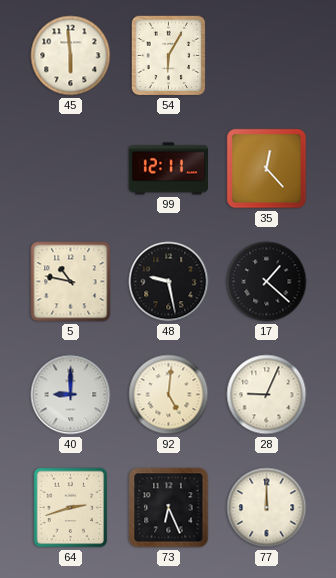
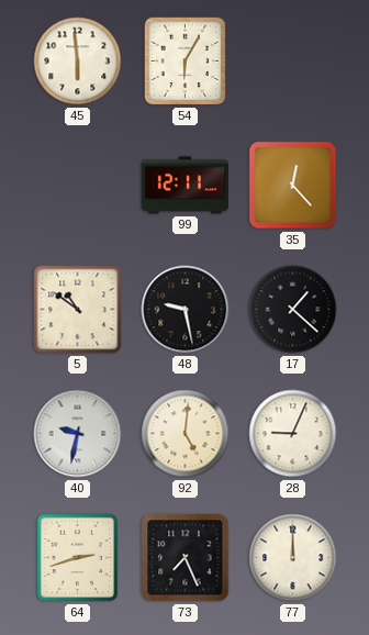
5: 10:47 -> 10:51
40: 9:00 -> 9:32
73: 6:26 -> 7:26
